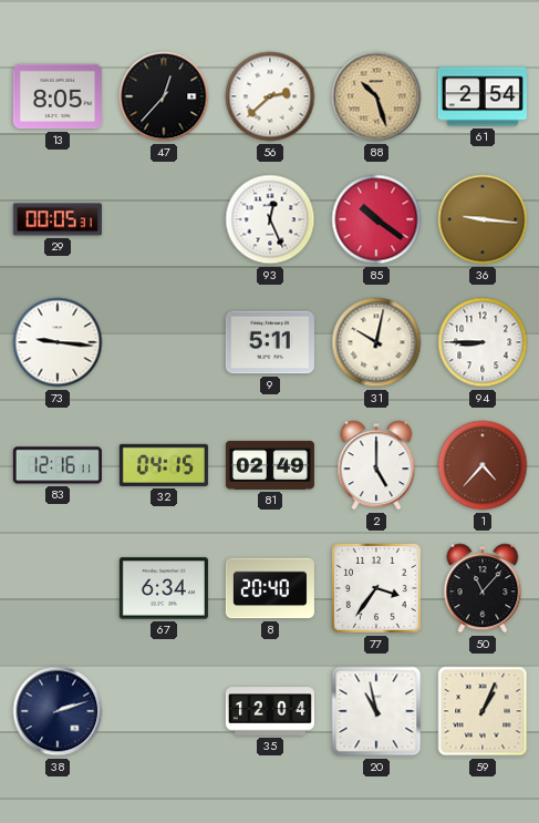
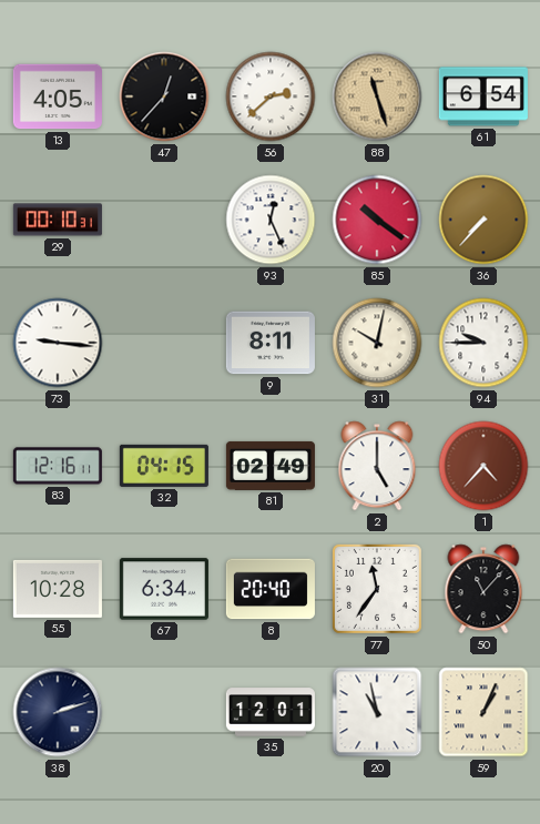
13: 8:05 -> 4:05
88: 10:27 -> 11:27
61: 2:54 -> 6:54
29: 00:05 -> 00:10
36: 9:16 -> 7:37
9: 5:11 -> 8:11
94: 8:45 -> 9:45
55: none -> 10:28
77: 3:36 -> 11:36
35: 12:04 -> 12:01
